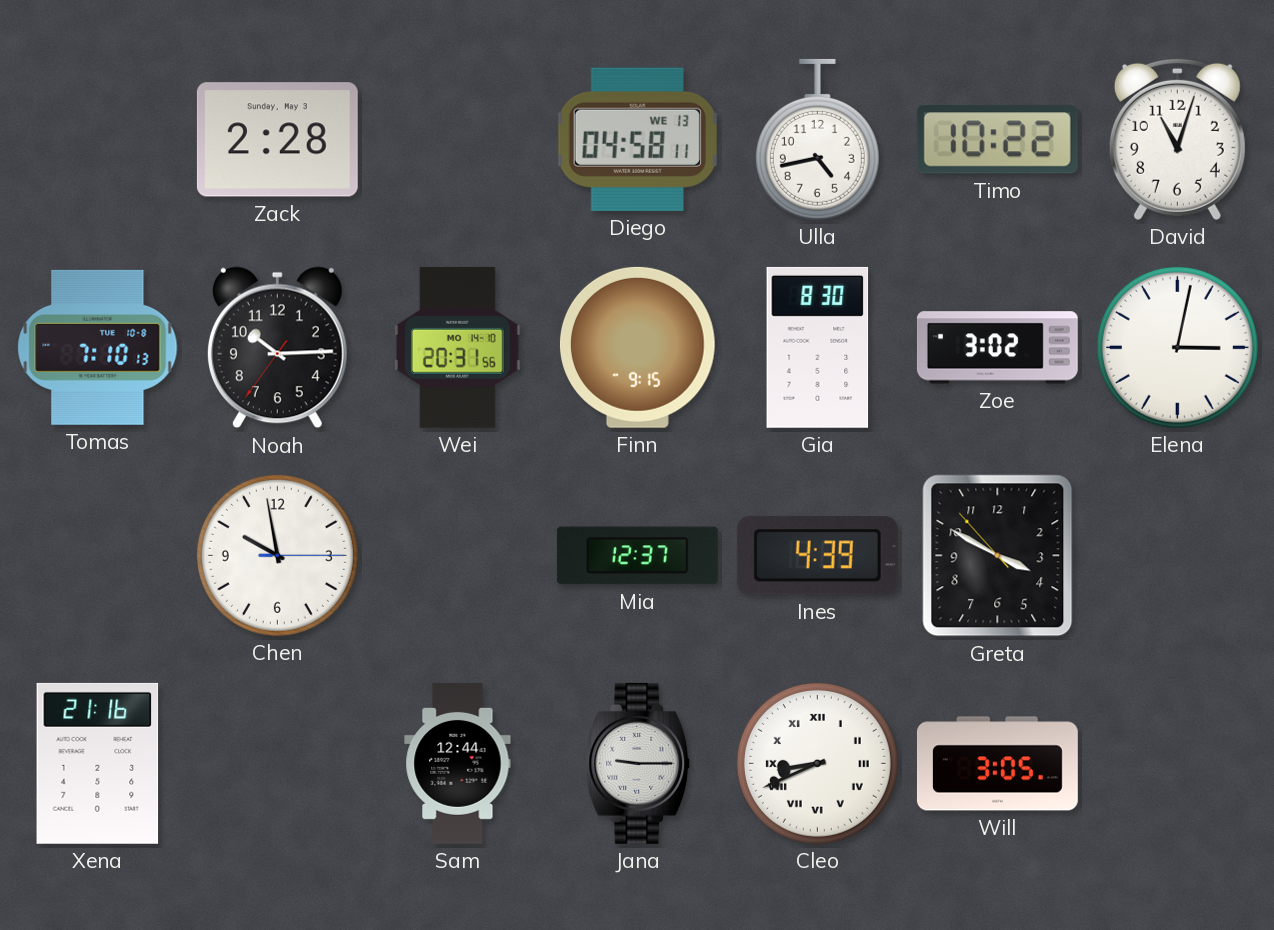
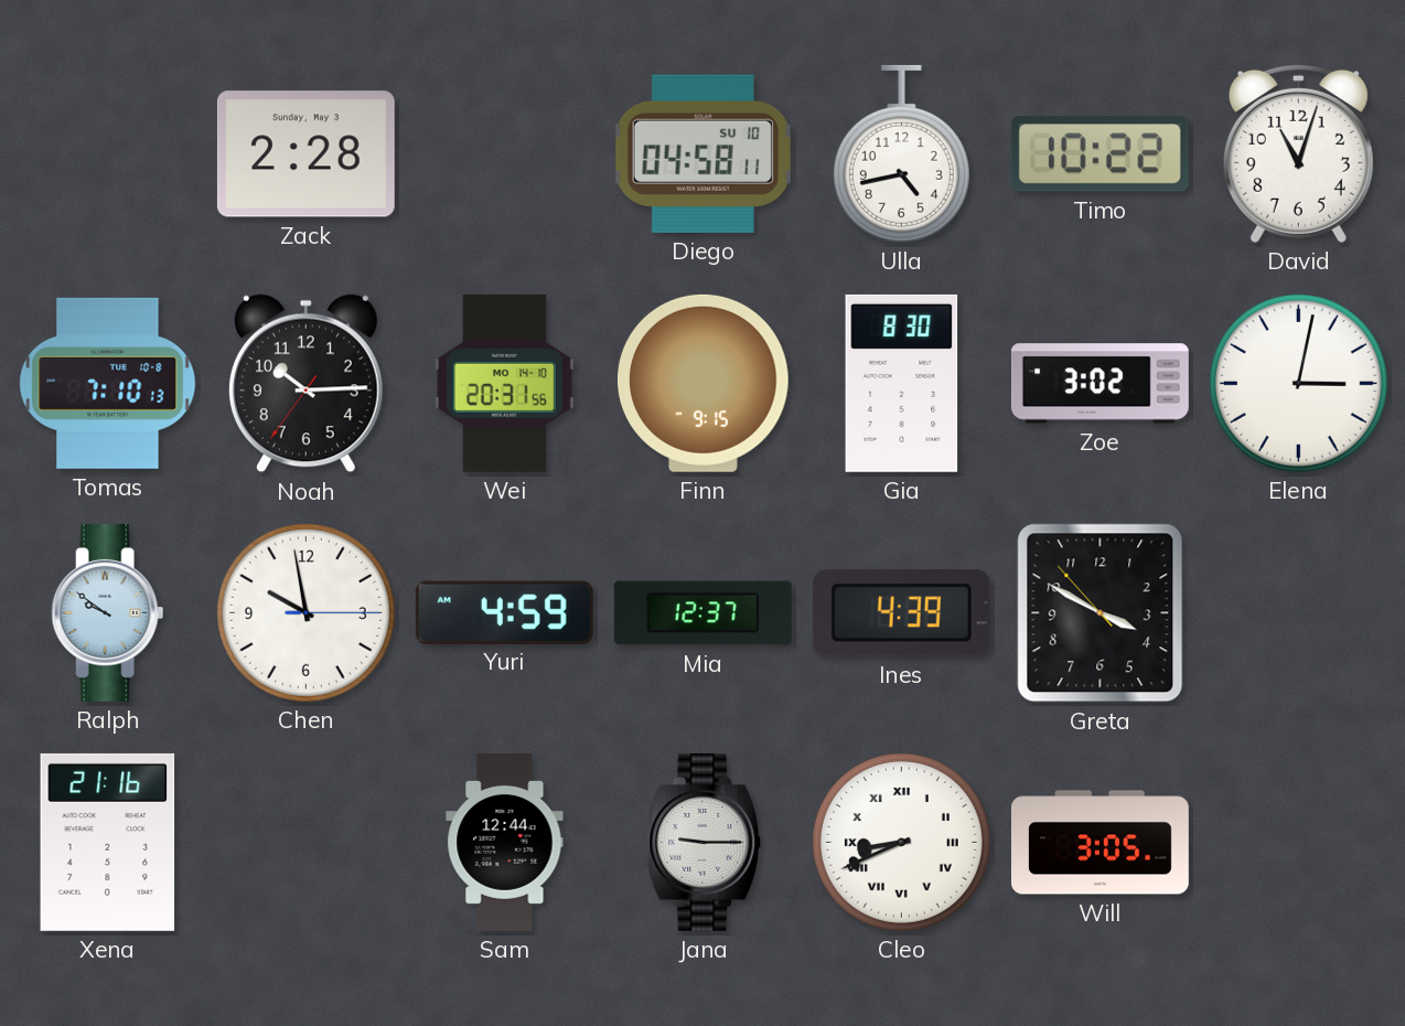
Diego date: WE 13 -> SU 10
Ralph: none -> 9:51
Yuri: none -> 4:59
